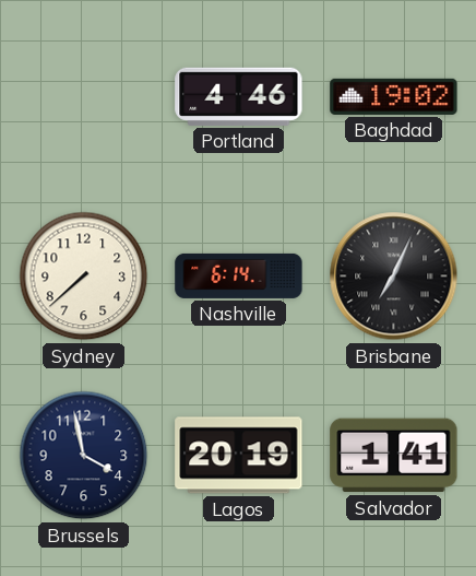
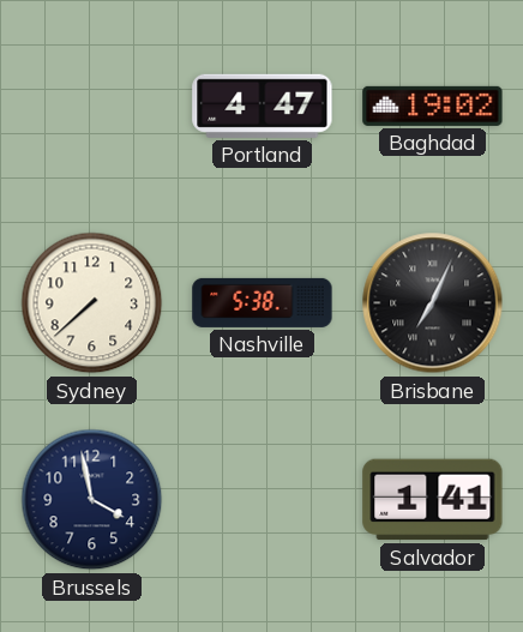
Portland: 4:46 -> 4:47
Nashville: 6:14 -> 5:38
Lagos: 20:19 -> none
